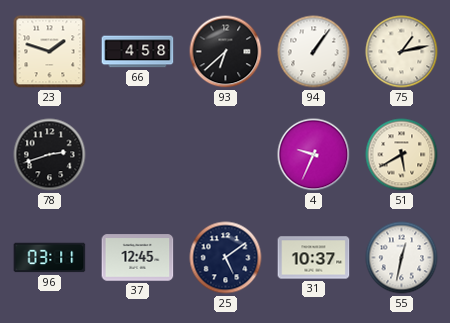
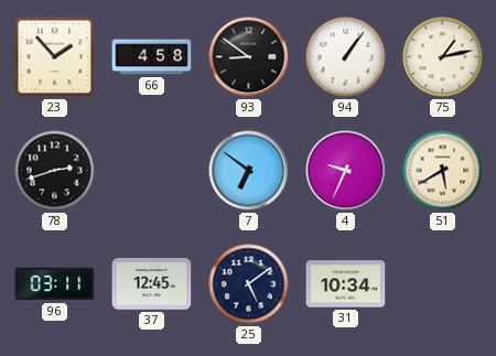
23: 1:48 -> 1:53
93: 6:38 -> 8:51
7: none -> 6:51
31: 10:37 -> 10:34
55: 12:32 -> none
